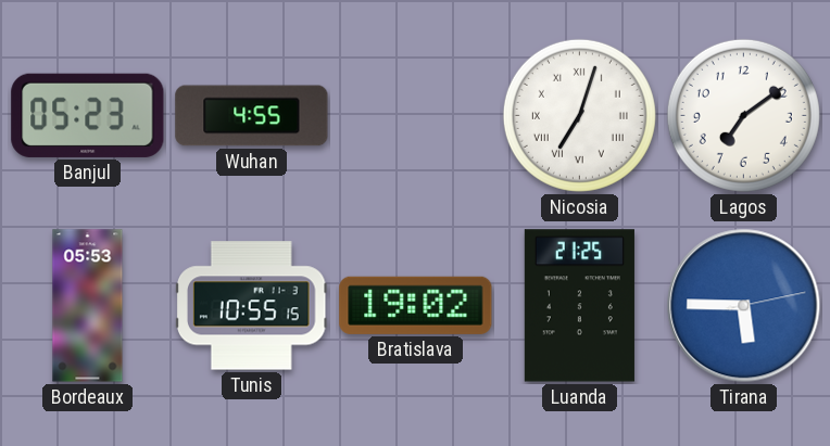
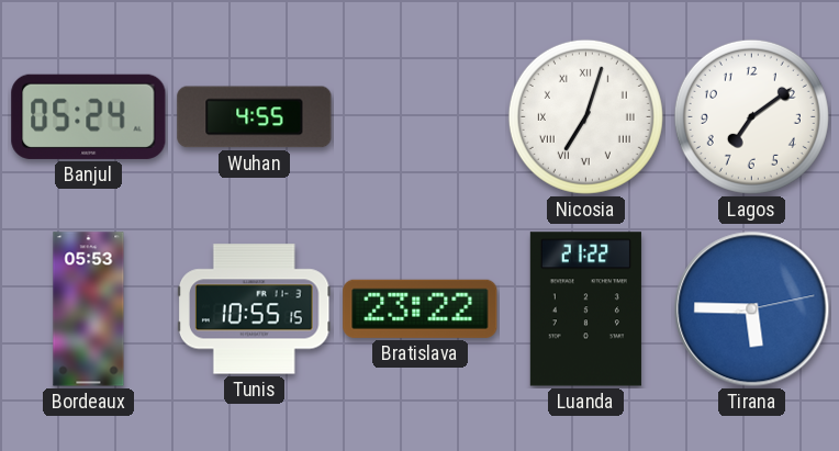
Banjul: 05:23 -> 05:24
Bratislava: 19:02 -> 23:22
Luanda: 21:25 -> 21:22
